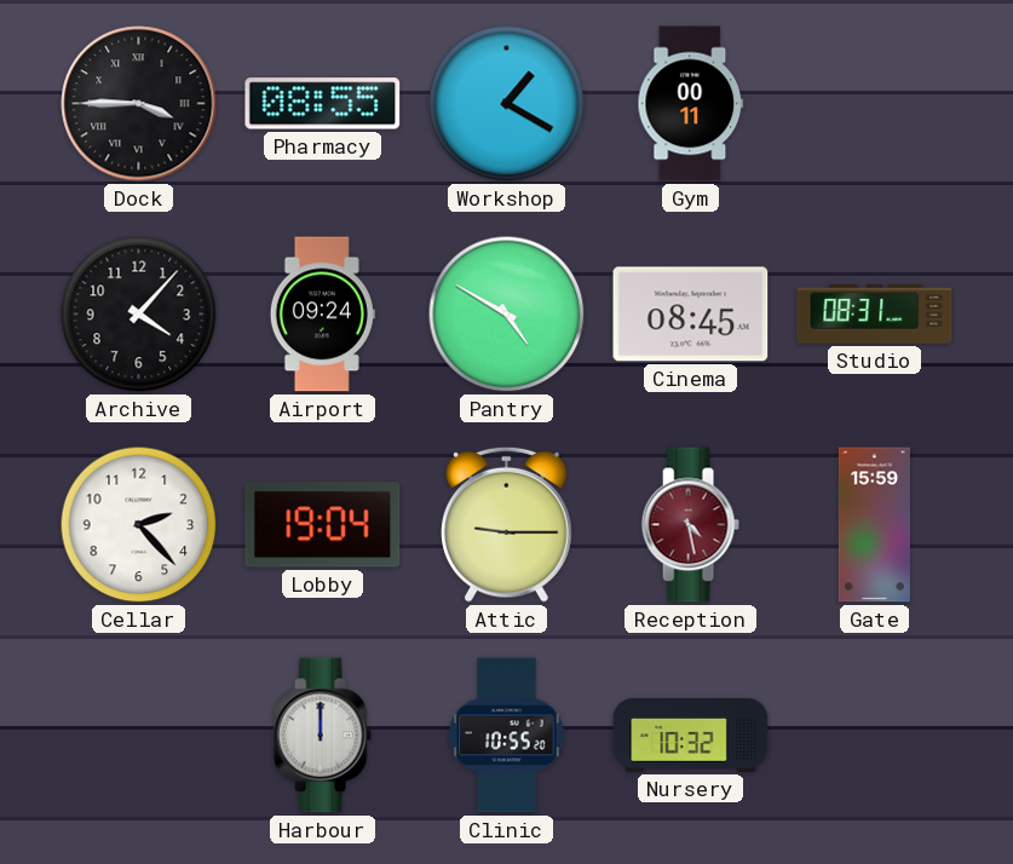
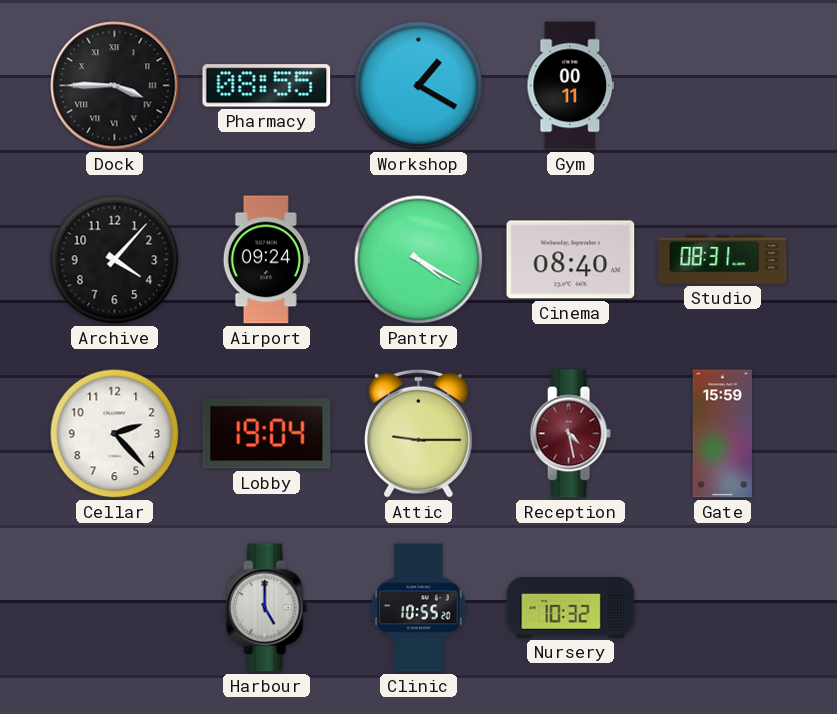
Pantry: 4:50 -> 4:20
Cinema: 08:45 -> 08:40
Harbour: 12:00 -> 5:00
